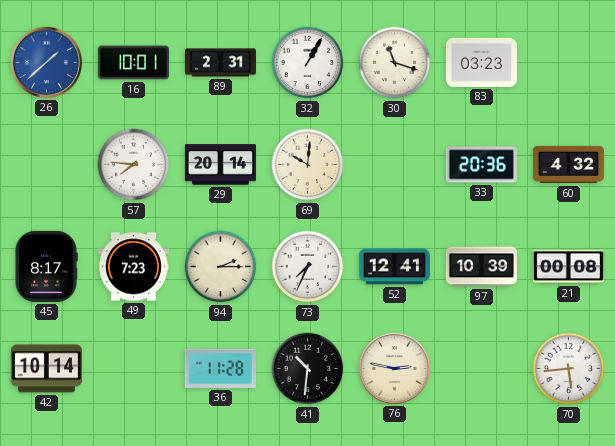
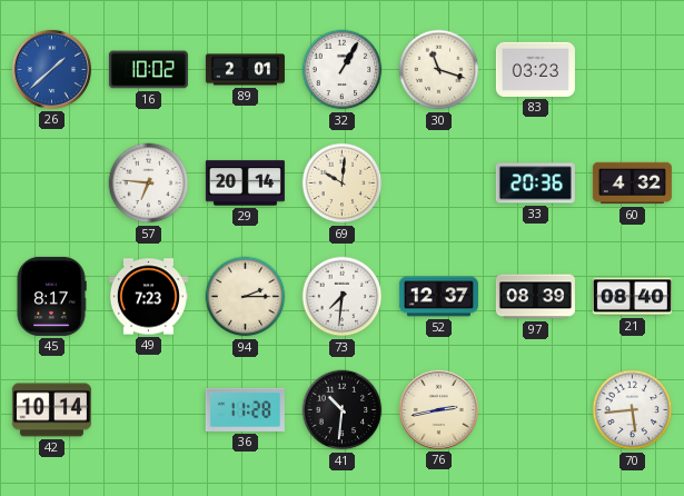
16: 10:01 -> 10:02
89: 2:31 -> 2:01
57: 7:46 -> 6:46
73: 7:34 -> 7:31
52: 12:41 -> 12:37
97: 10:39 -> 08:39
21: 00:08 -> 08:40
76: 2:47 -> 2:43
